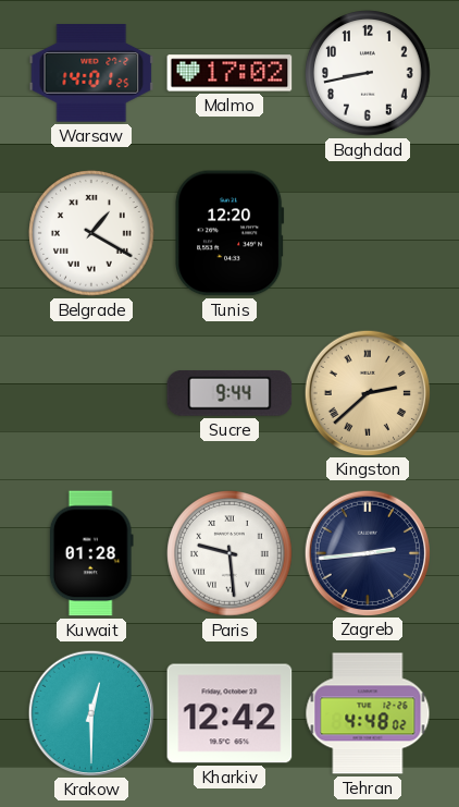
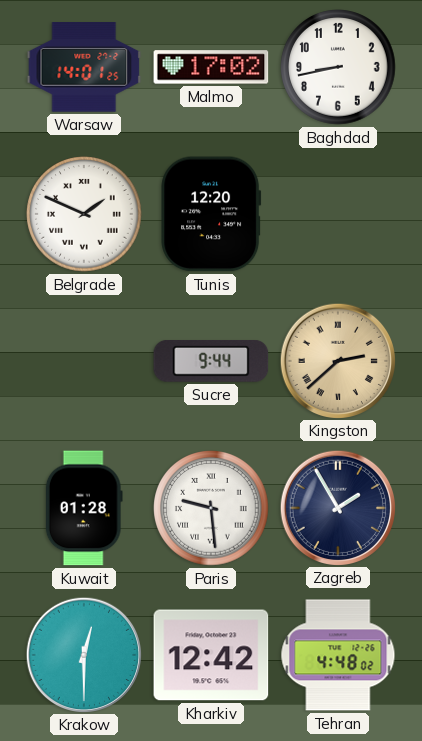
Belgrade: 1:20 -> 1:49
Zagreb: 2:44 -> 1:55
